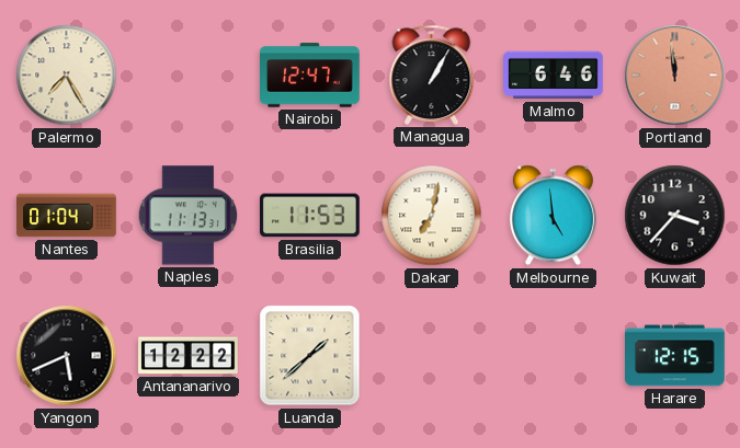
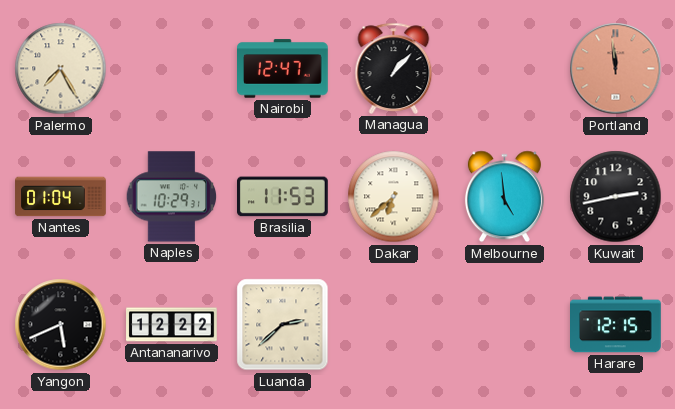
Managua: 1:05 -> 1:07
Malmo: 6:46 -> none
Naples: 11:13 -> 10:29
Dakar: 7:02 -> 6:38
Kuwait: 3:37 -> 2:43
Luanda: 1:38 -> 2:38
